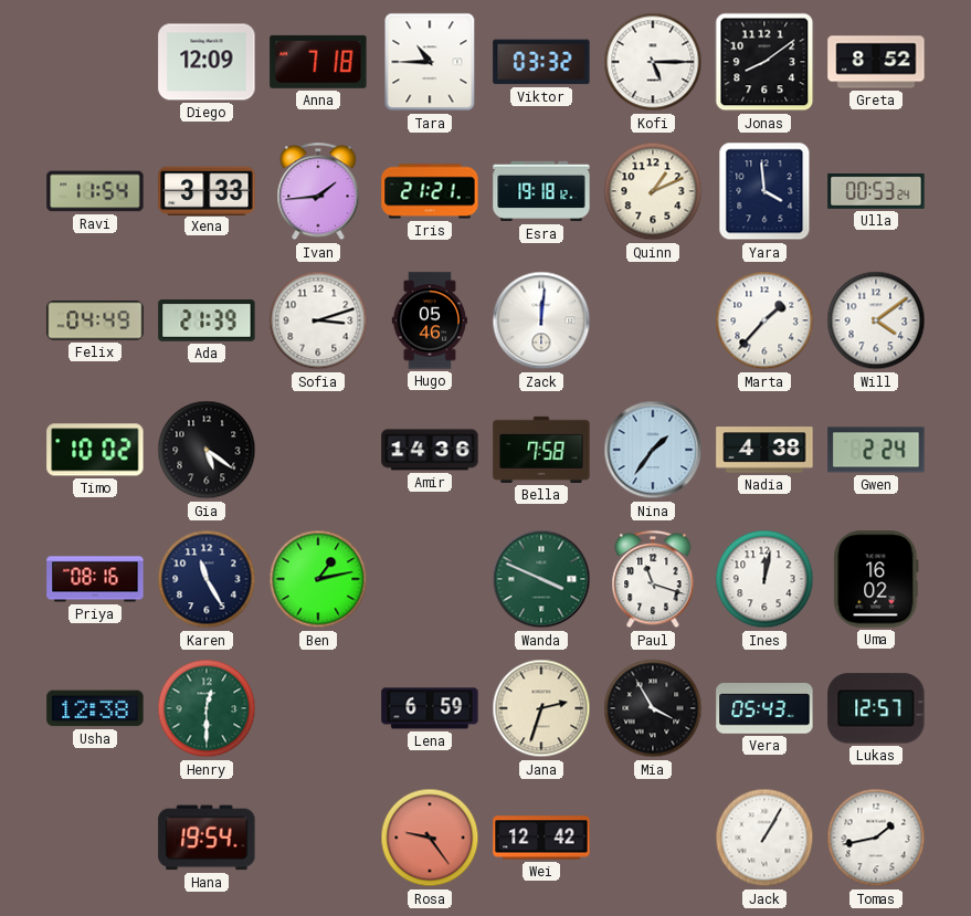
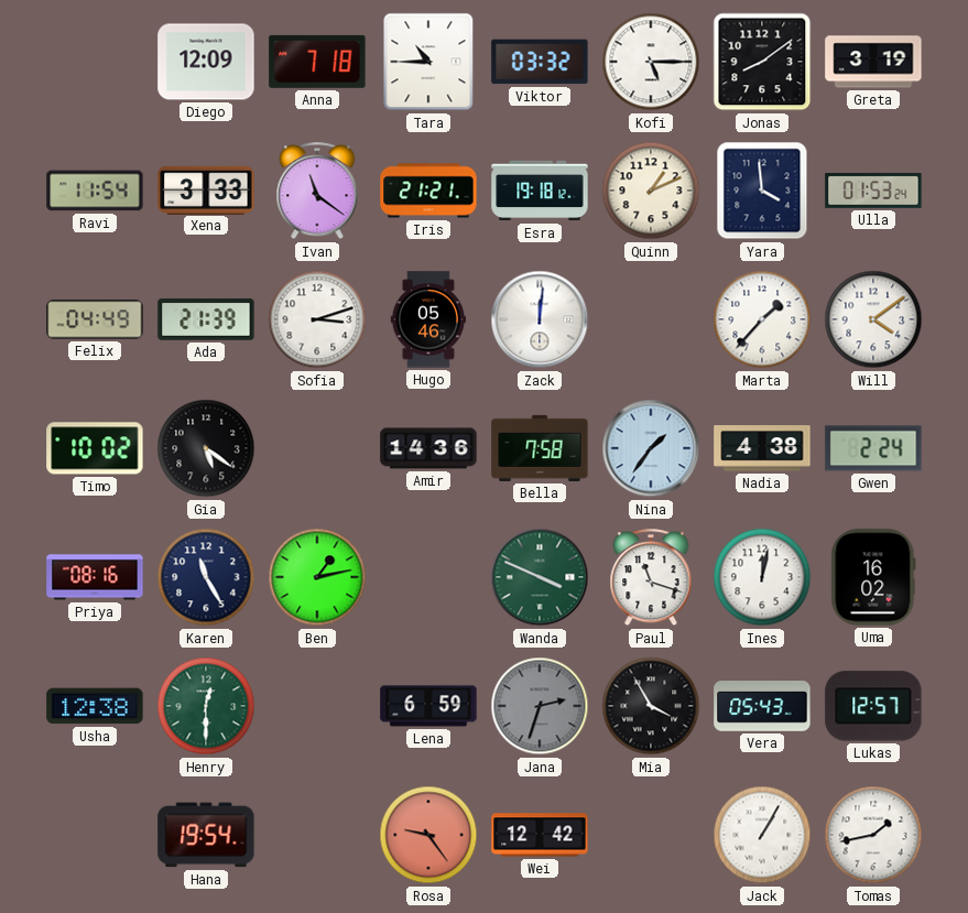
Greta: 8:52 -> 3:19
Ivan: 1:44 -> 11:21
Ulla: 00:53 -> 01:53
Jana dial: cream -> grey
